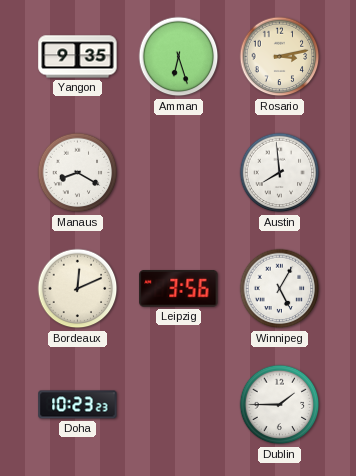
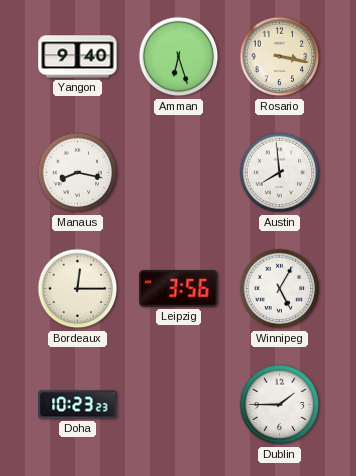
Yangon: 9:35 -> 9:40
Rosario: 3:13 -> 3:17
Manaus: 8:20 -> 8:17
Bordeaux: 12:11 -> 12:15
